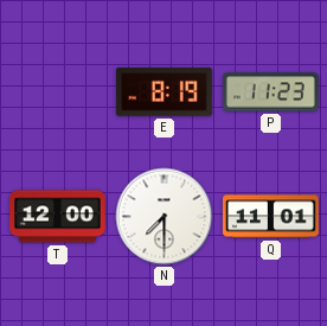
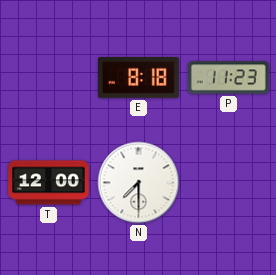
E: 8:19 -> 8:18
Q: 11:01 -> none
